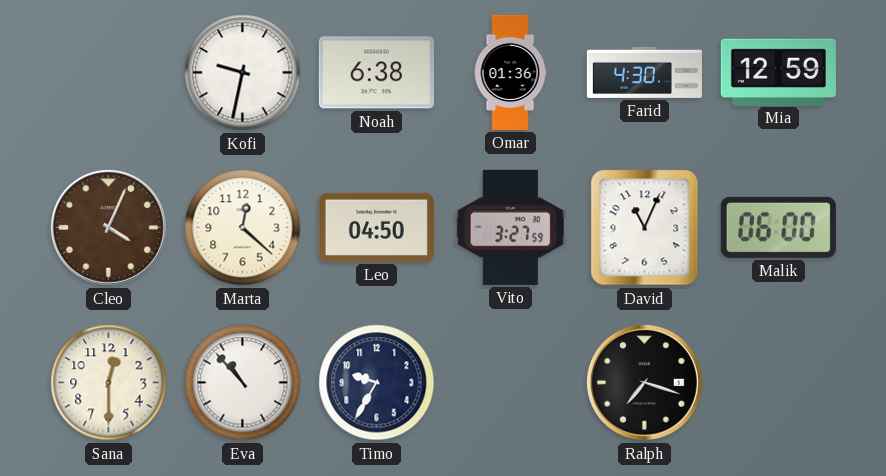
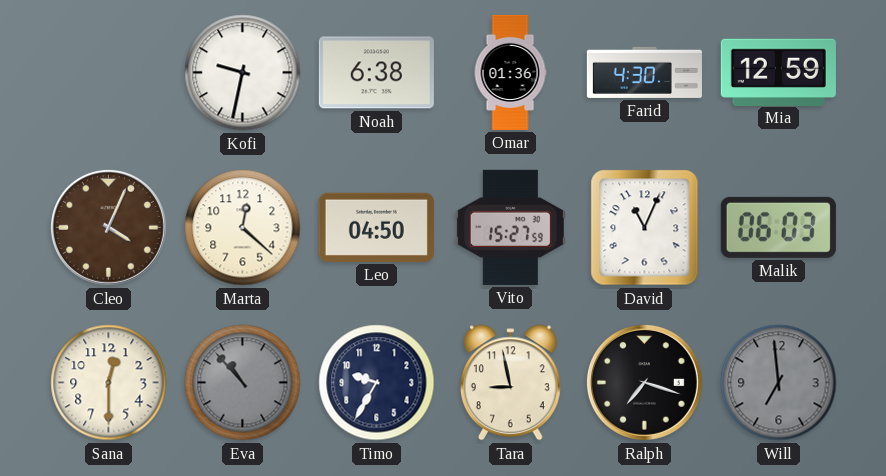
Vito: 3:27 -> 15:27
Malik: 06:00 -> 06:03
Eva dial: white -> grey
Tara: none -> 8:58
Will: none -> 6:59
